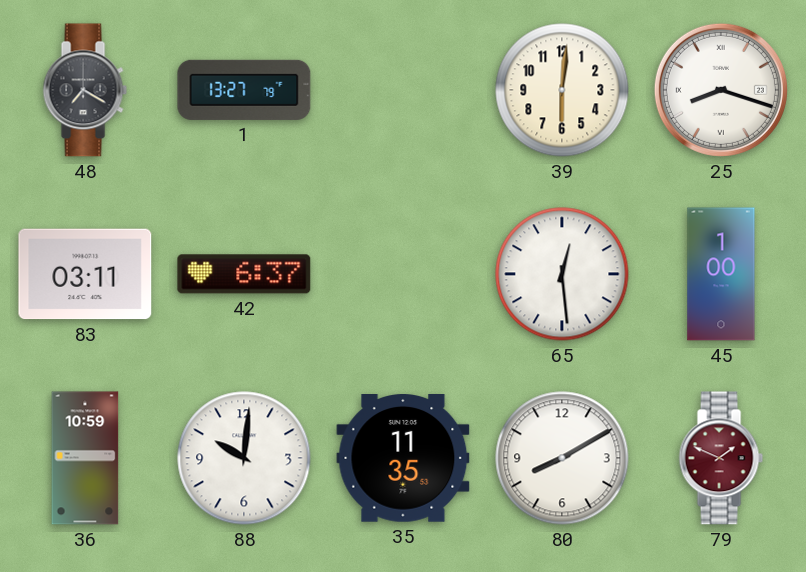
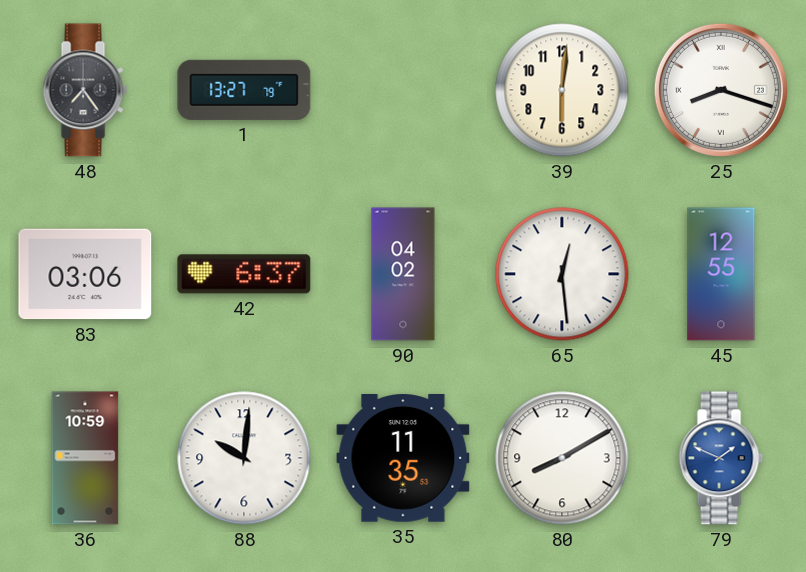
48: 7:20 -> 7:24
83: 03:11 -> 03:06
90: none -> 04:02
45: 1:00 -> 12:55
79 dial: burgundy -> blue
